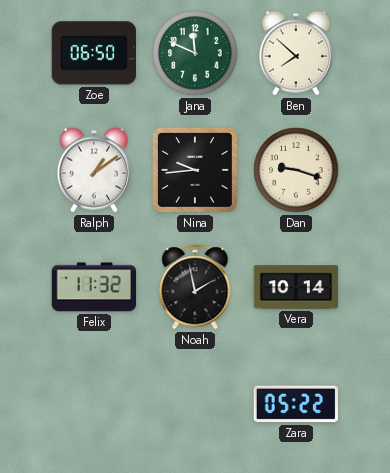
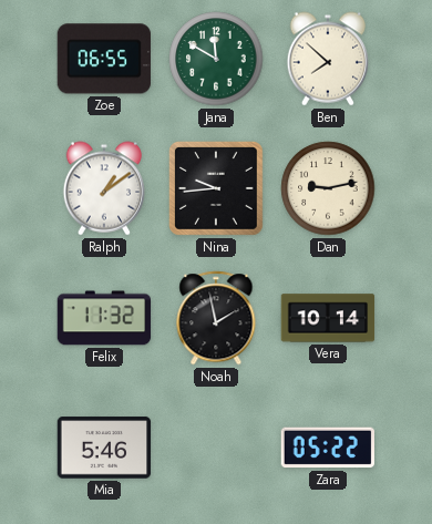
Zoe: 06:50 -> 06:55
Jana: 11:49 -> 11:50
Dan: 9:18 -> 9:13
Mia: none -> 5:46
